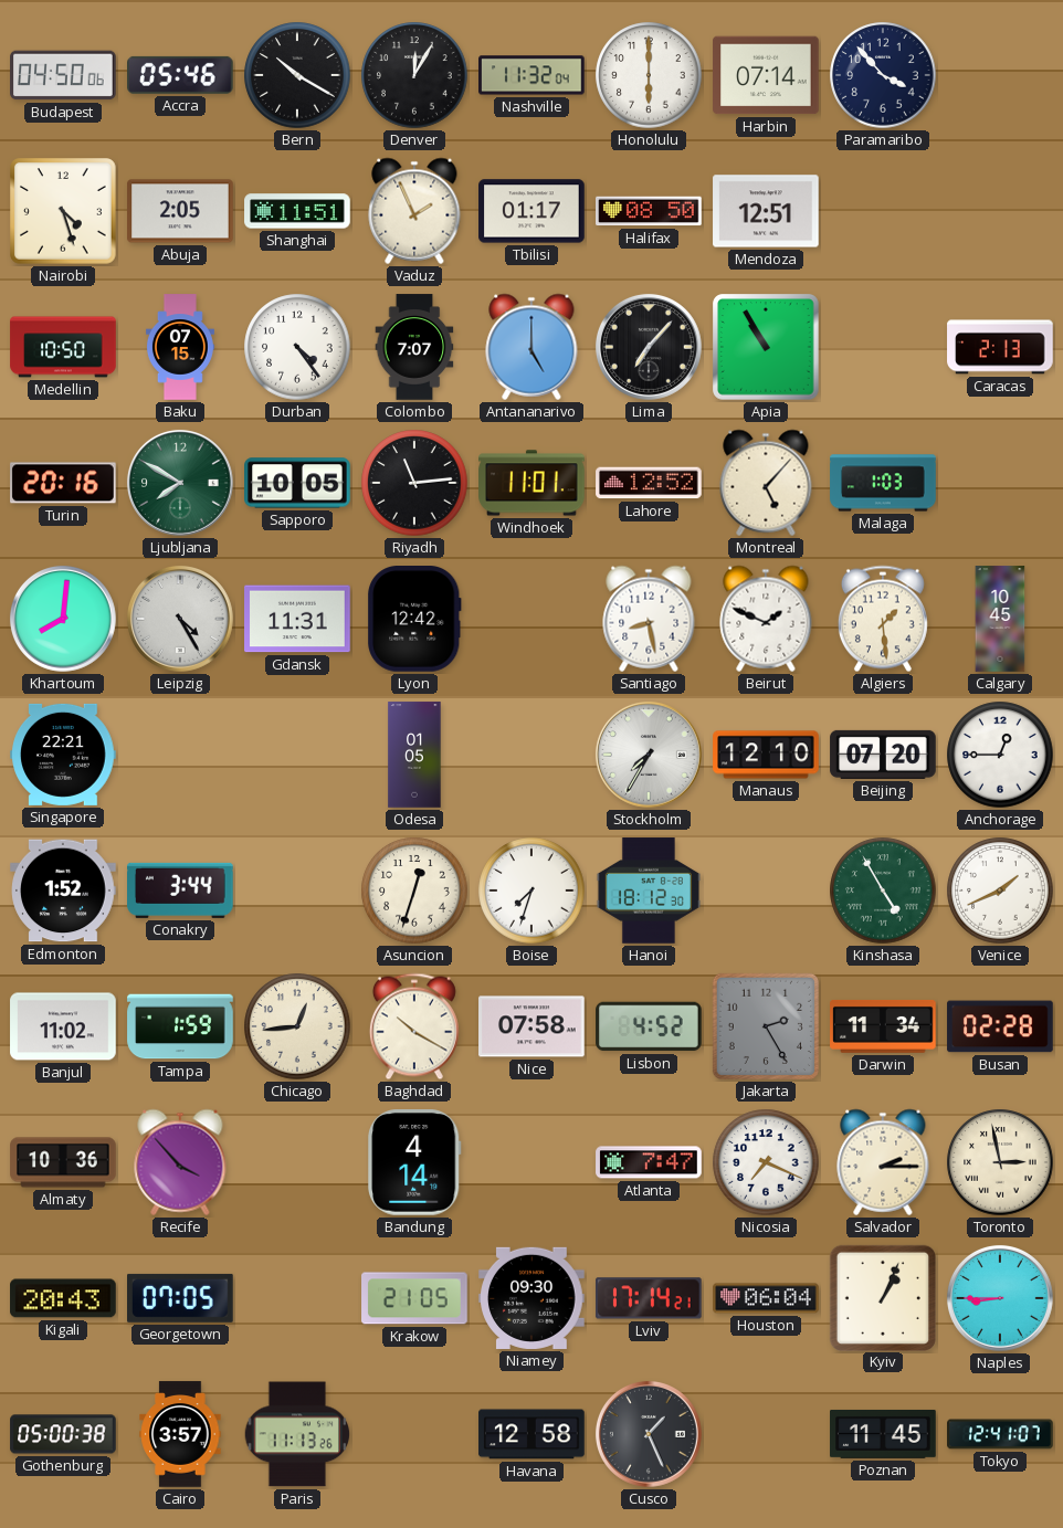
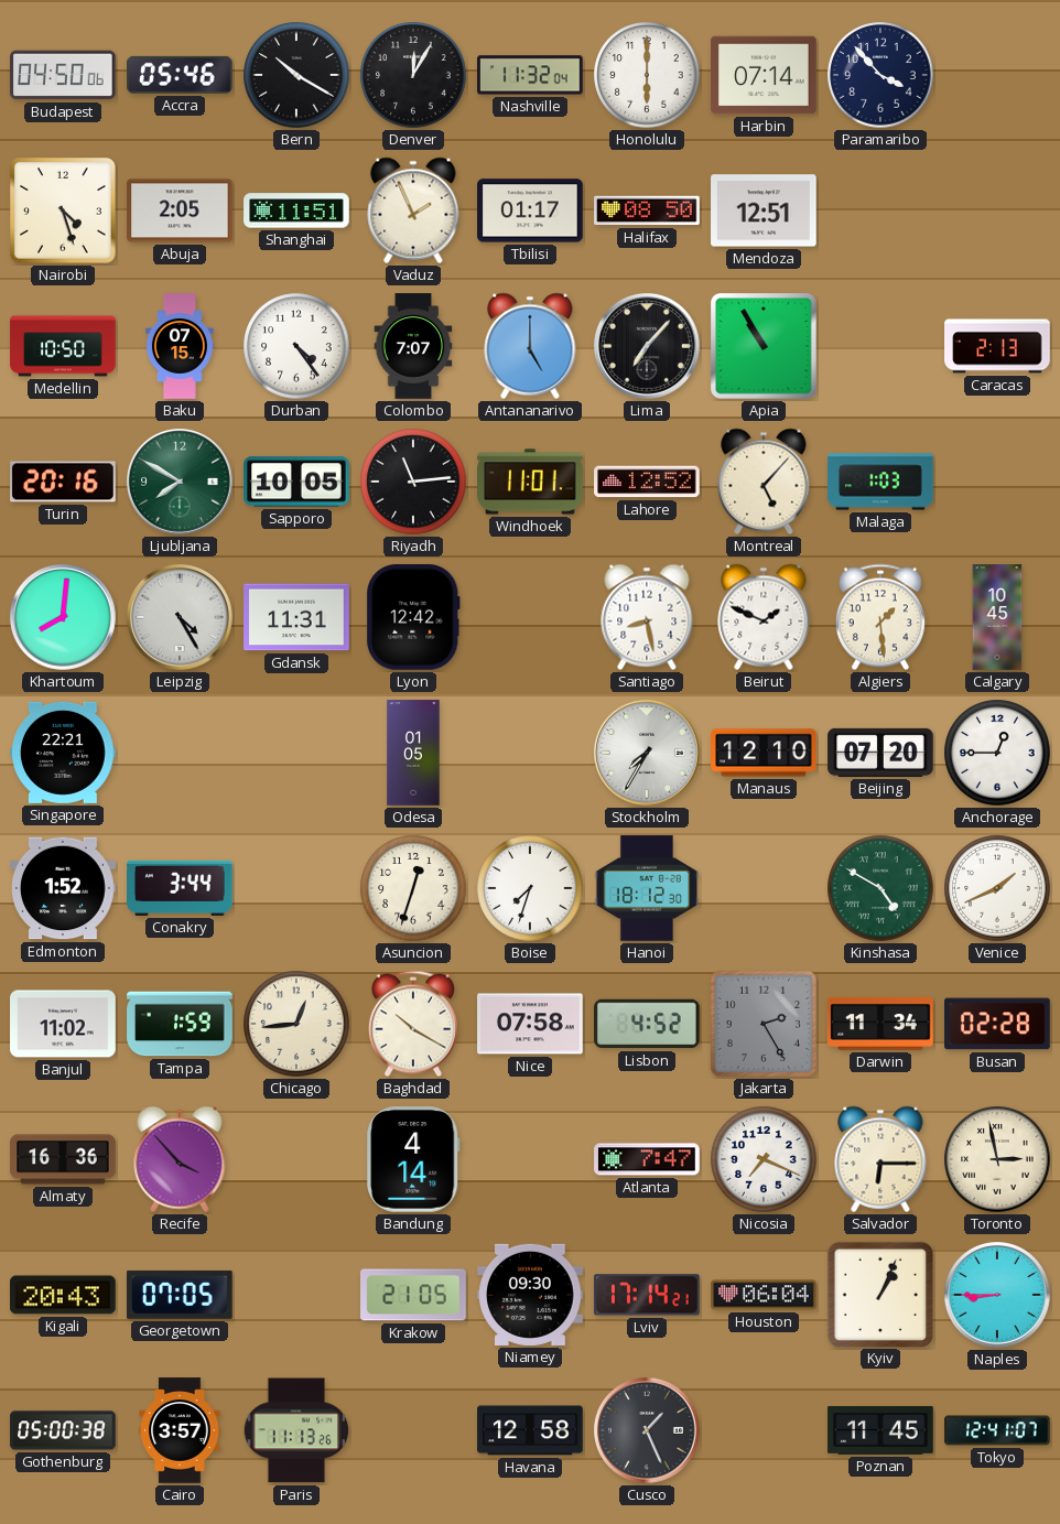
Kinshasa: 4:55 -> 4:50
Almaty: 10:36 -> 16:36
Salvador: 2:15 -> 6:15
